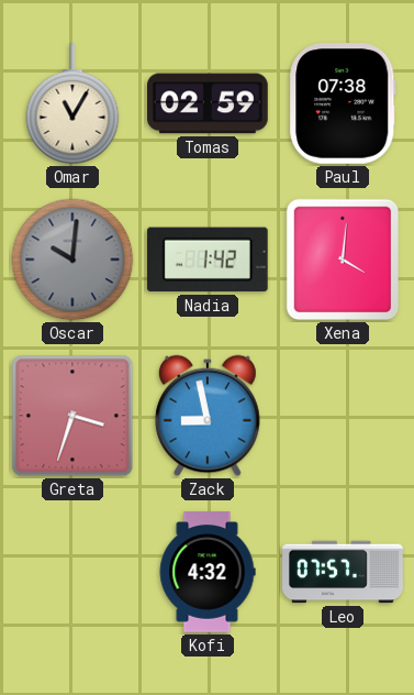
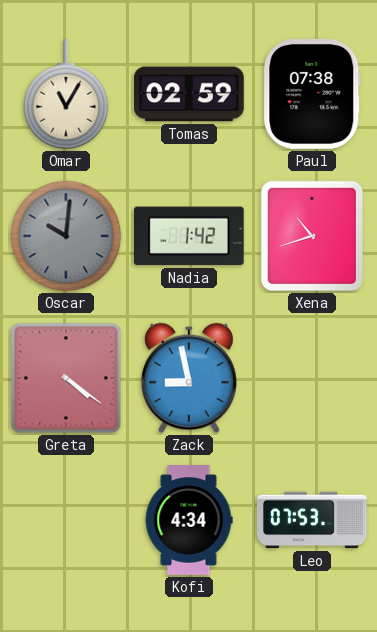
Xena: 4:01 -> 10:42
Greta: 3:33 -> 4:21
Kofi: 4:32 -> 4:34
Leo: 07:57 -> 07:53
